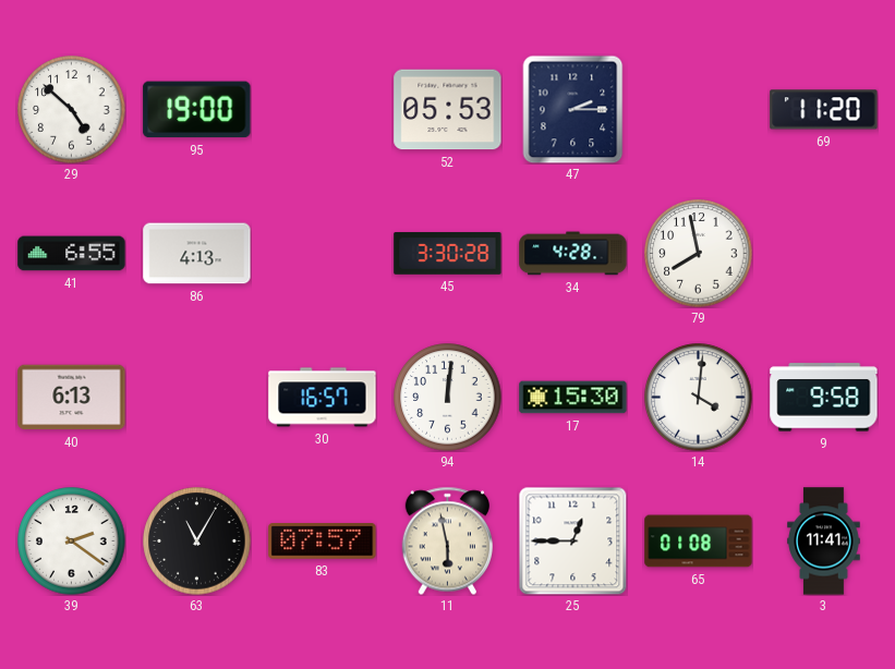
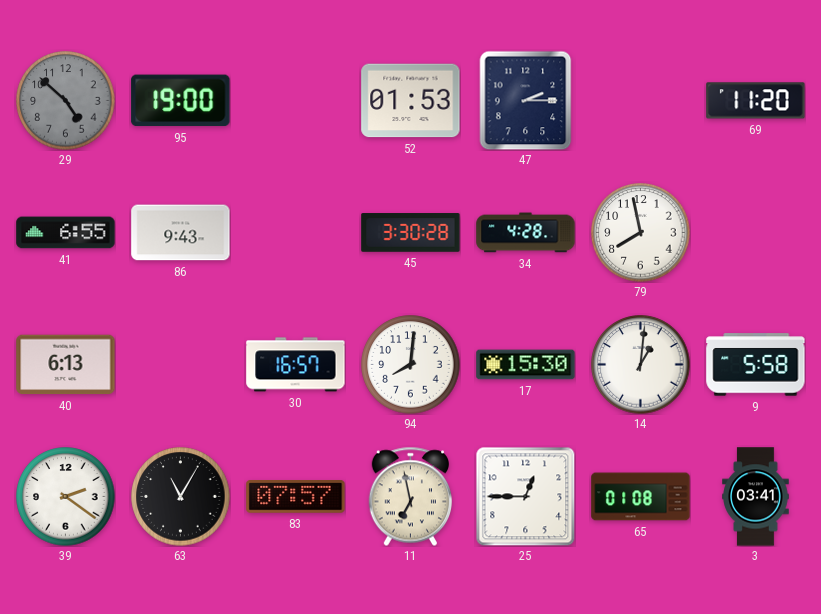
29 dial: white -> grey
52: 05:53 -> 01:53
86: 4:13 -> 9:43
94: 12:01 -> 8:01
14: 4:01 -> 1:01
9: 9:58 -> 5:58
11: 5:58 -> 6:58
3: 11:41 -> 03:41
